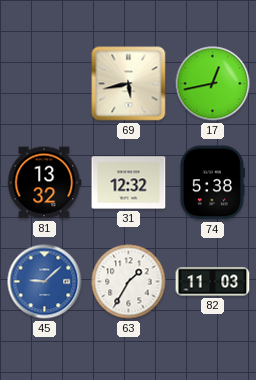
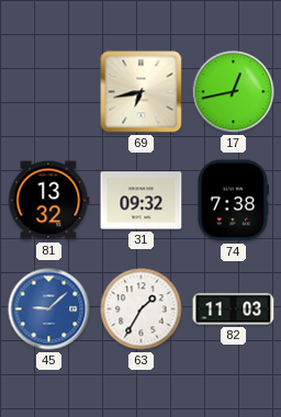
69: 5:43 -> 6:43
31: 12:32 -> 09:32
74: 5:38 -> 7:38
